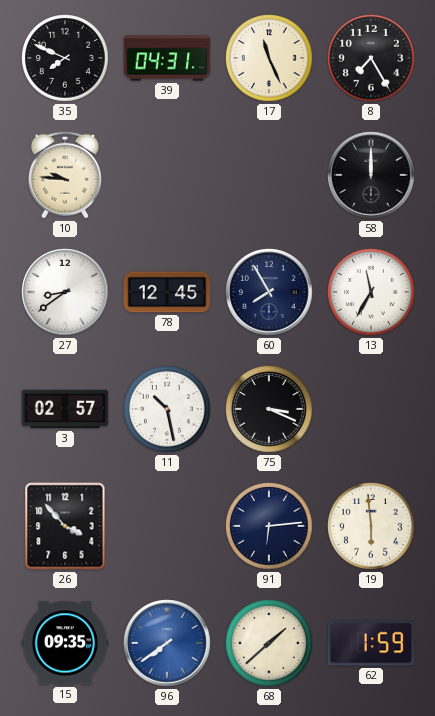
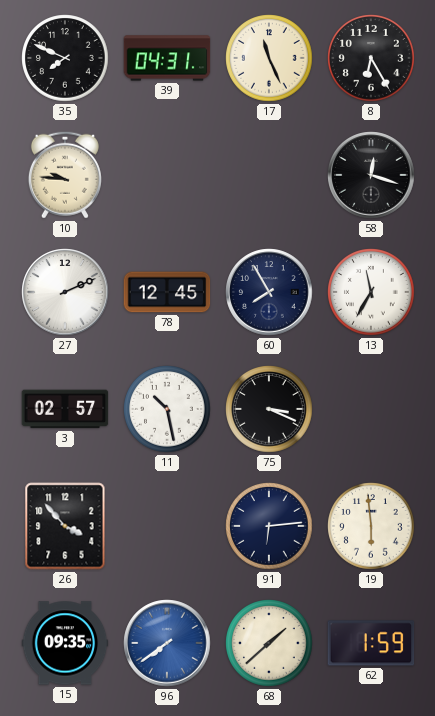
8: 7:25 -> 6:25
58: 12:00 -> 12:18
27: 8:39 -> 2:11
